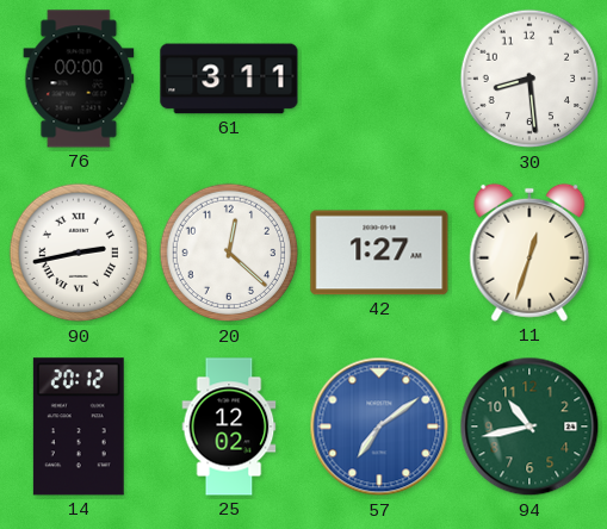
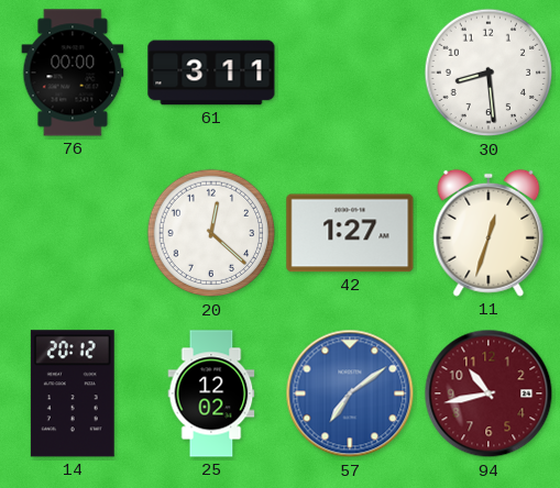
90: 2:43 -> none
94 dial: green -> burgundy
